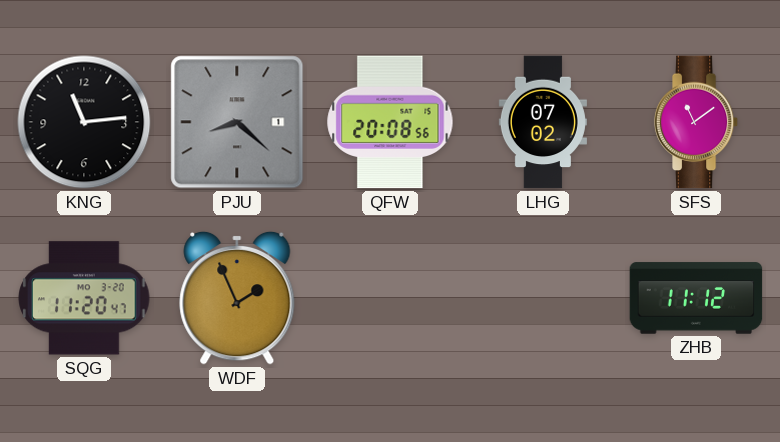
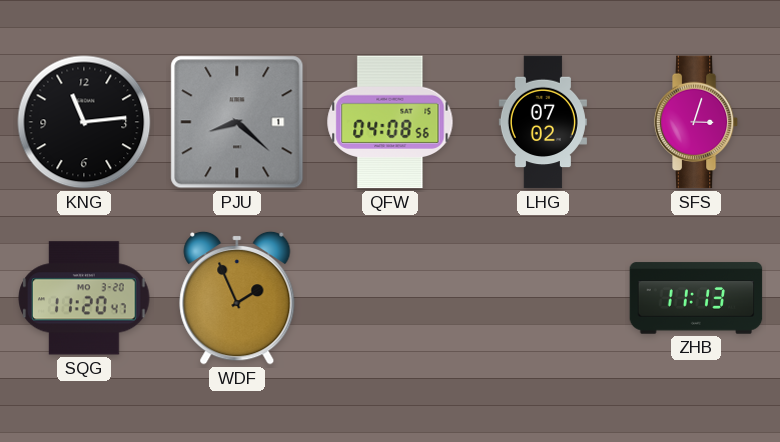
QFW: 20:08 -> 04:08
SFS: 11:09 -> 3:03
ZHB: 11:12 -> 11:13
